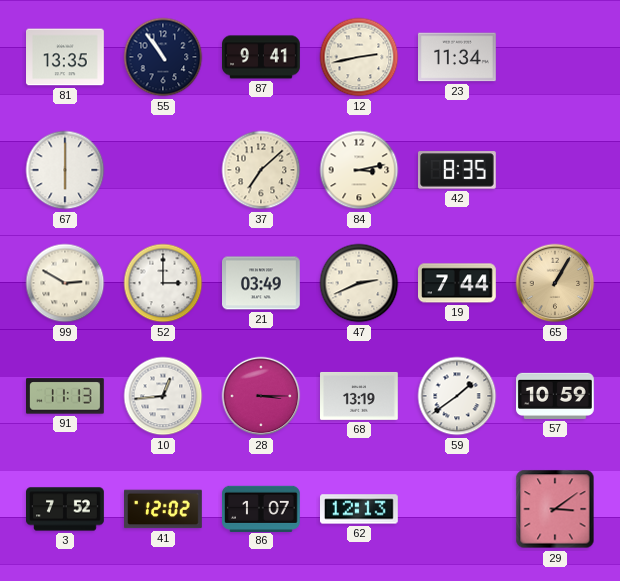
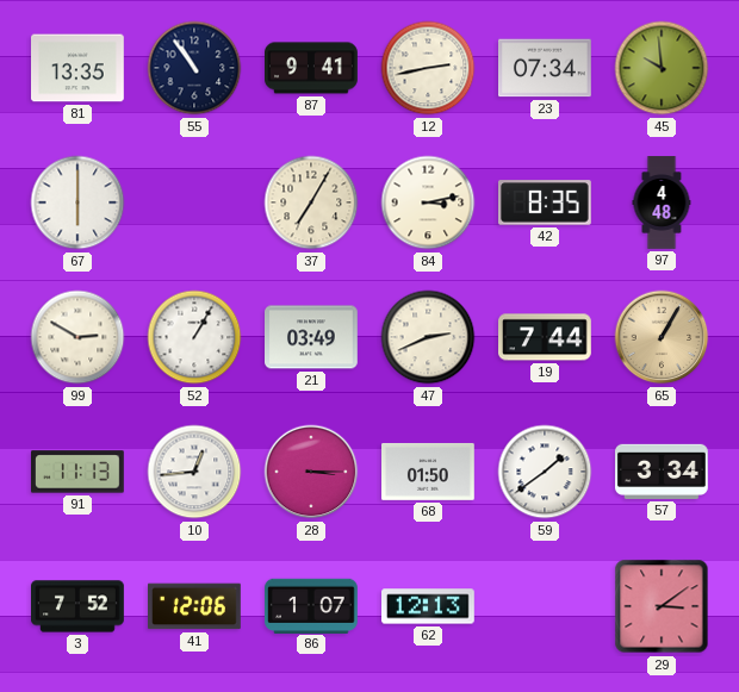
23: 11:34 -> 07:34
45: none -> 9:59
37: 7:08 -> 7:05
97: none -> 4:48
52: 3:00 -> 1:05
68: 13:19 -> 01:50
57: 10:59 -> 3:34
41: 12:02 -> 12:06
